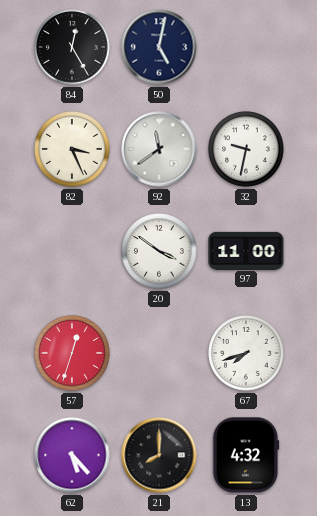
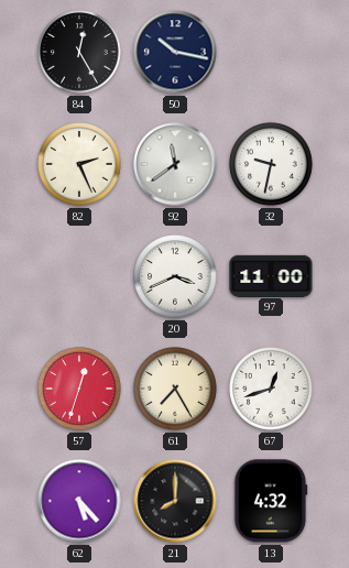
50: 5:02 -> 10:17
82: 3:26 -> 2:26
20: 3:51 -> 3:41
61: none -> 7:25
67: 7:42 -> 12:42
